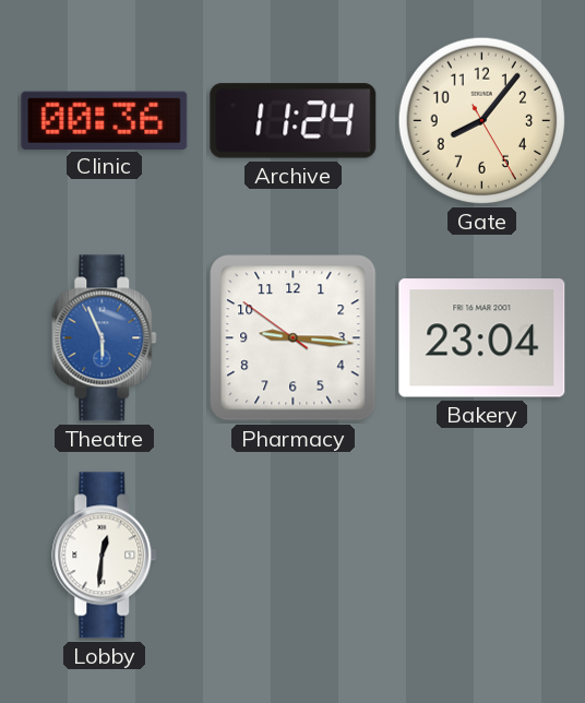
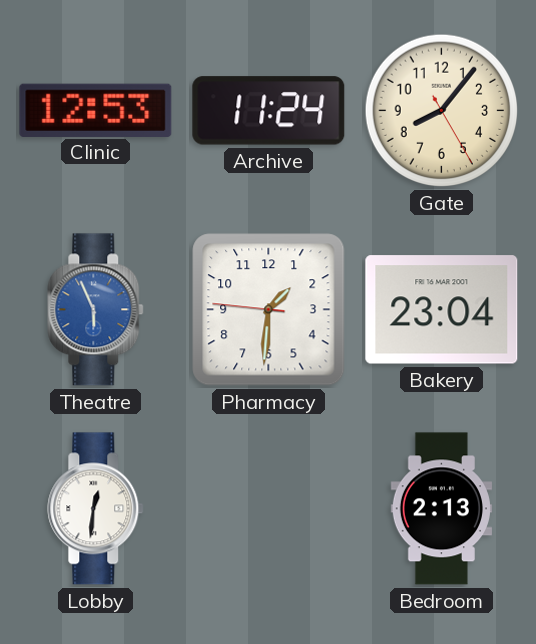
Clinic: 00:36 -> 12:53
Pharmacy: 9:15 -> 1:30
Bedroom: none -> 2:13
